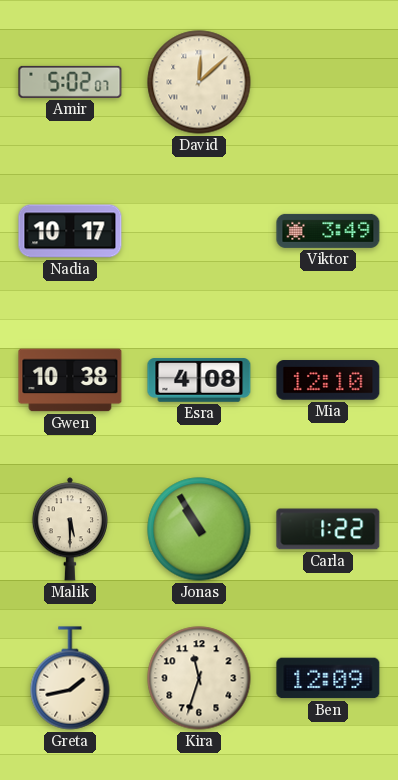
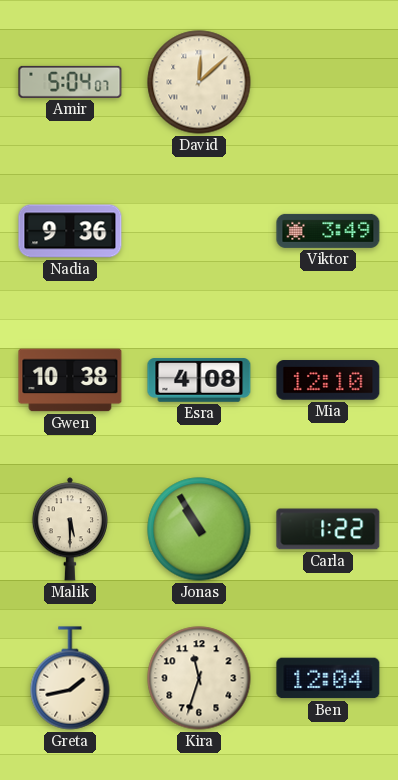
Amir: 5:02 -> 5:04
Nadia: 10:17 -> 9:36
Ben: 12:09 -> 12:04
